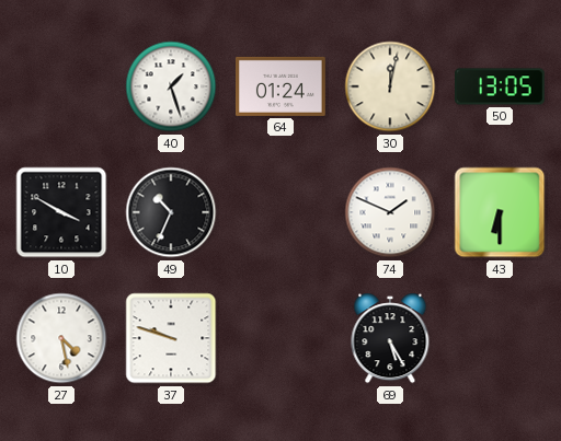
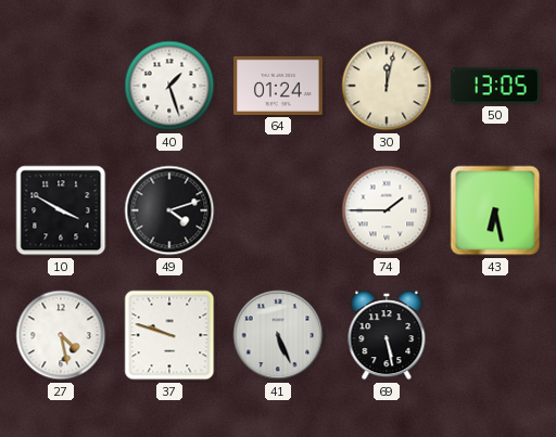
49: 10:34 -> 4:12
74: 1:49 -> 1:45
43: 6:30 -> 6:28
41: none -> 5:26
69: 5:25 -> 5:28
